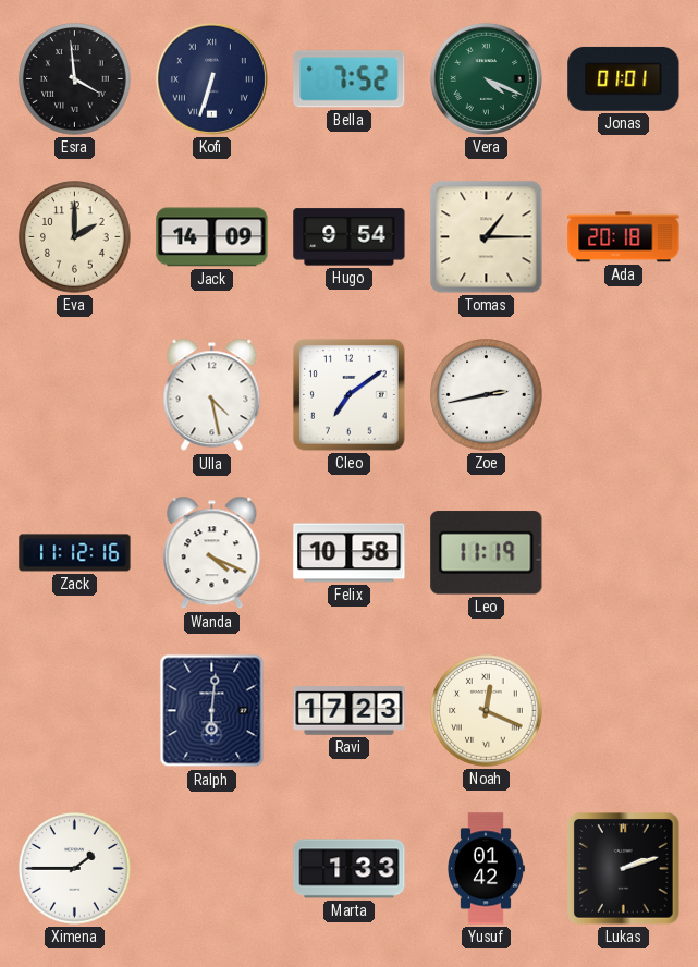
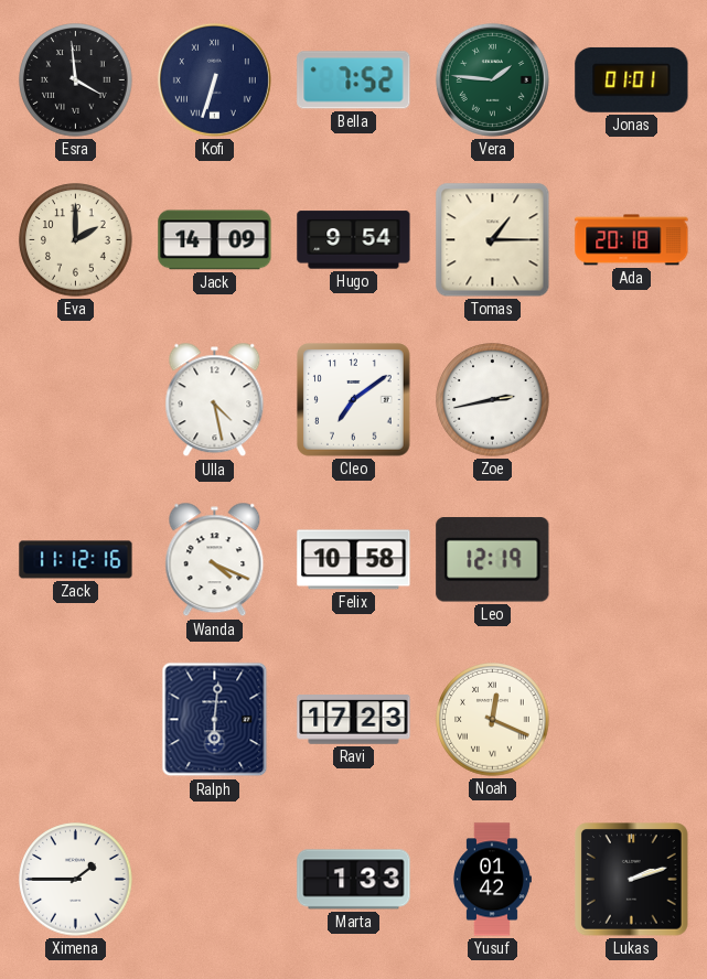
Vera: 4:19 -> 1:46
Leo: 11:19 -> 12:19
